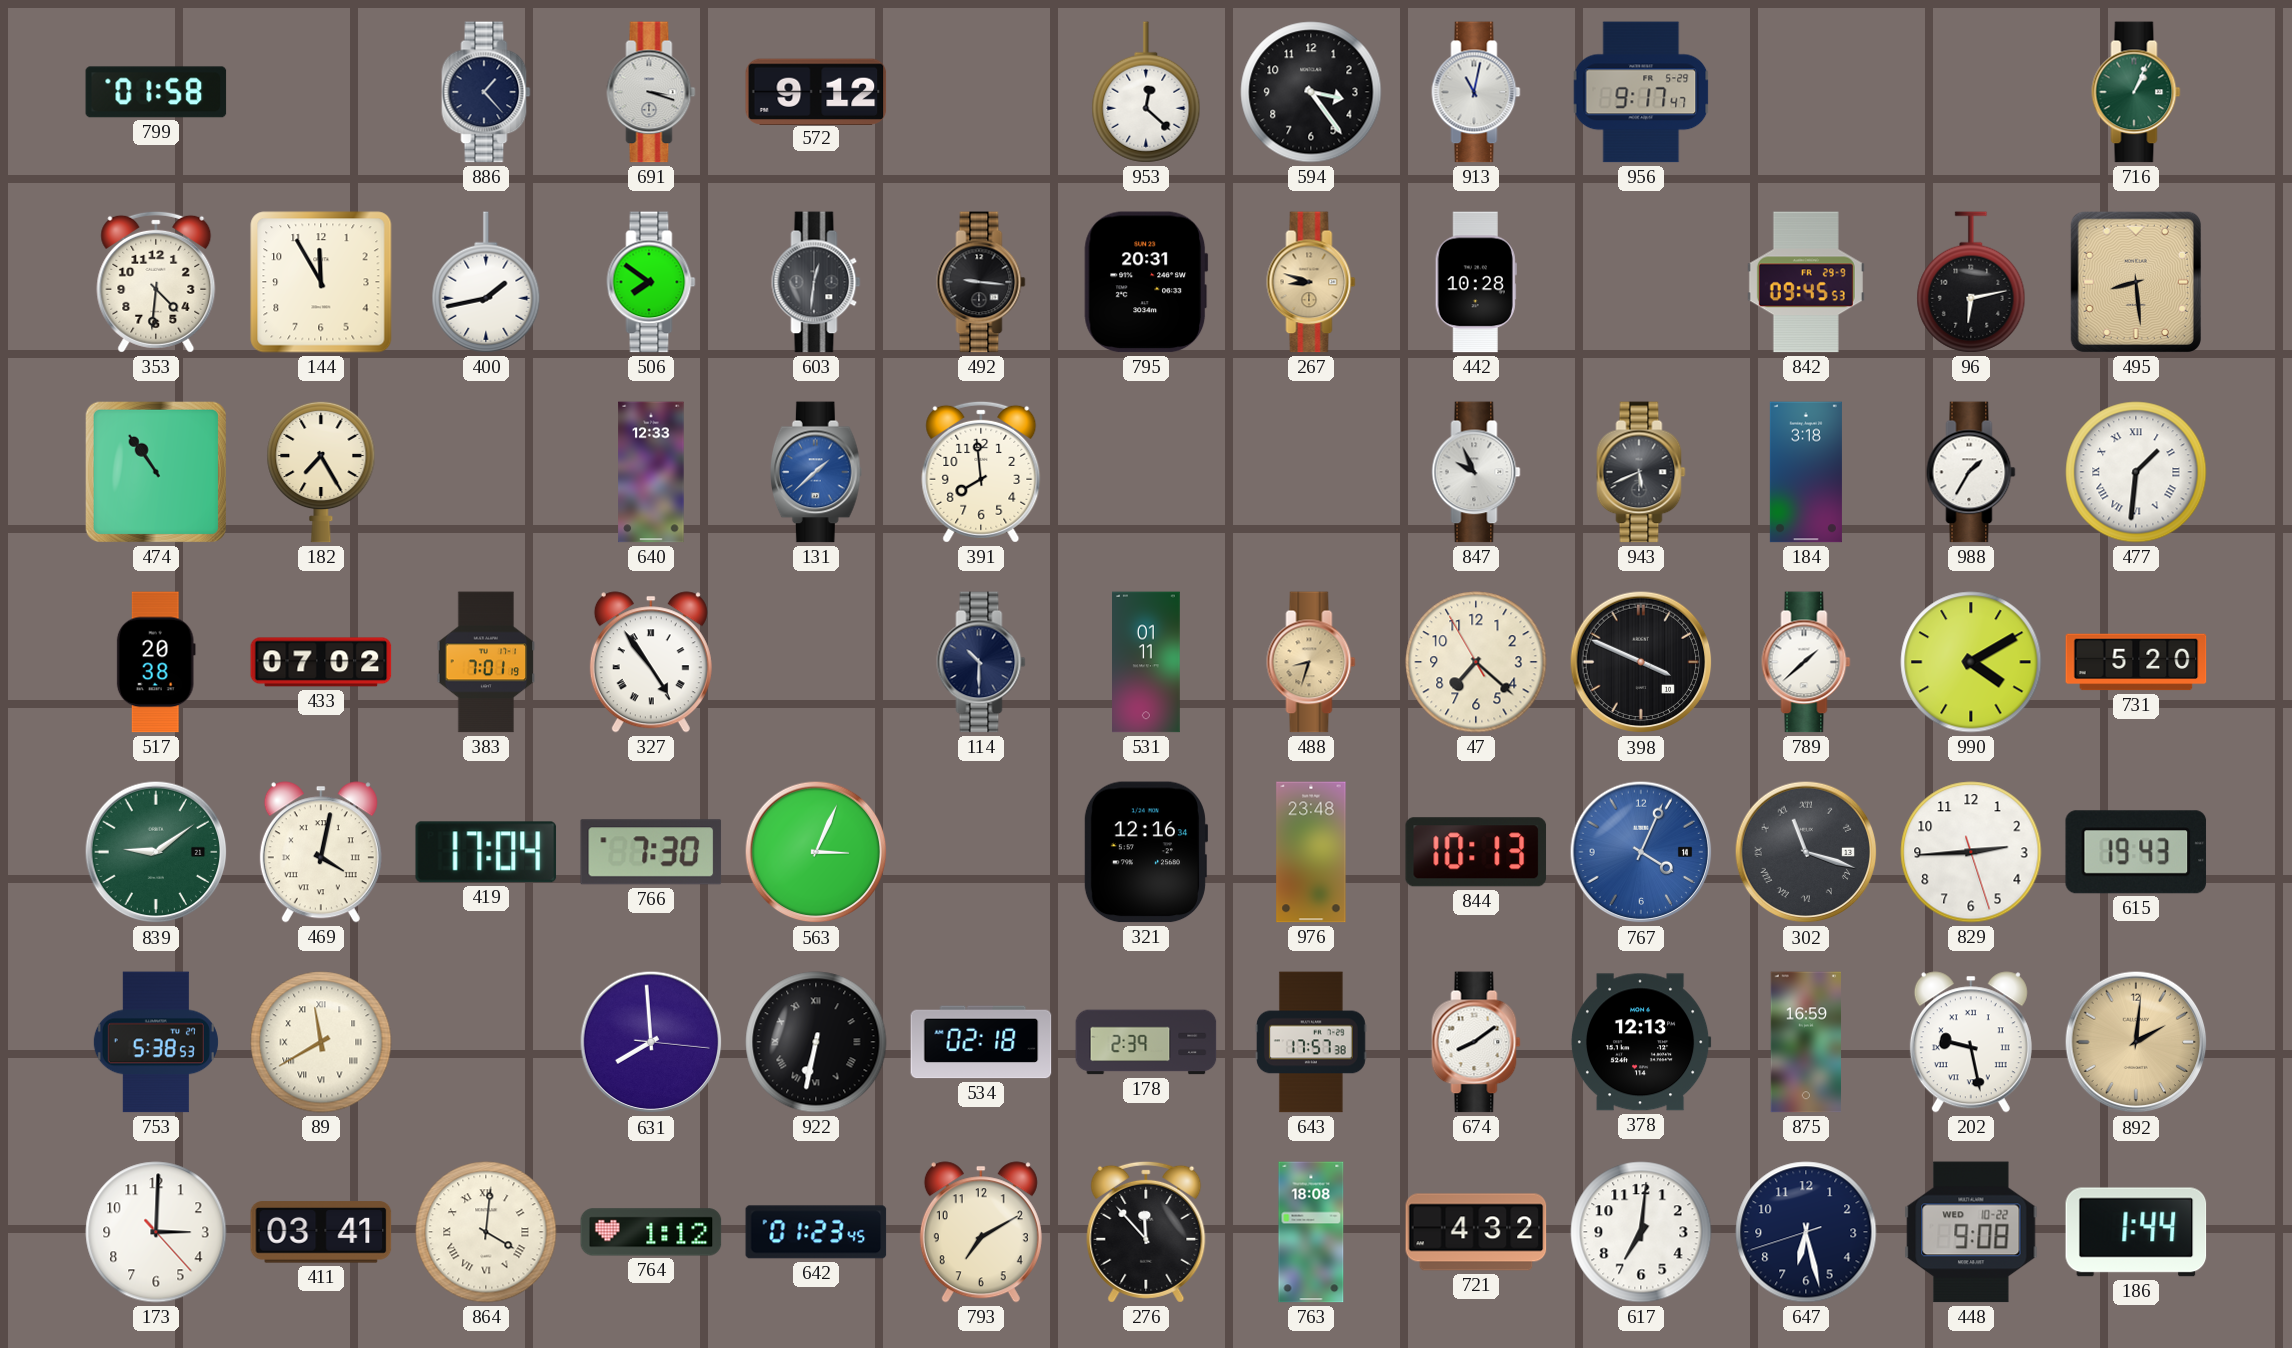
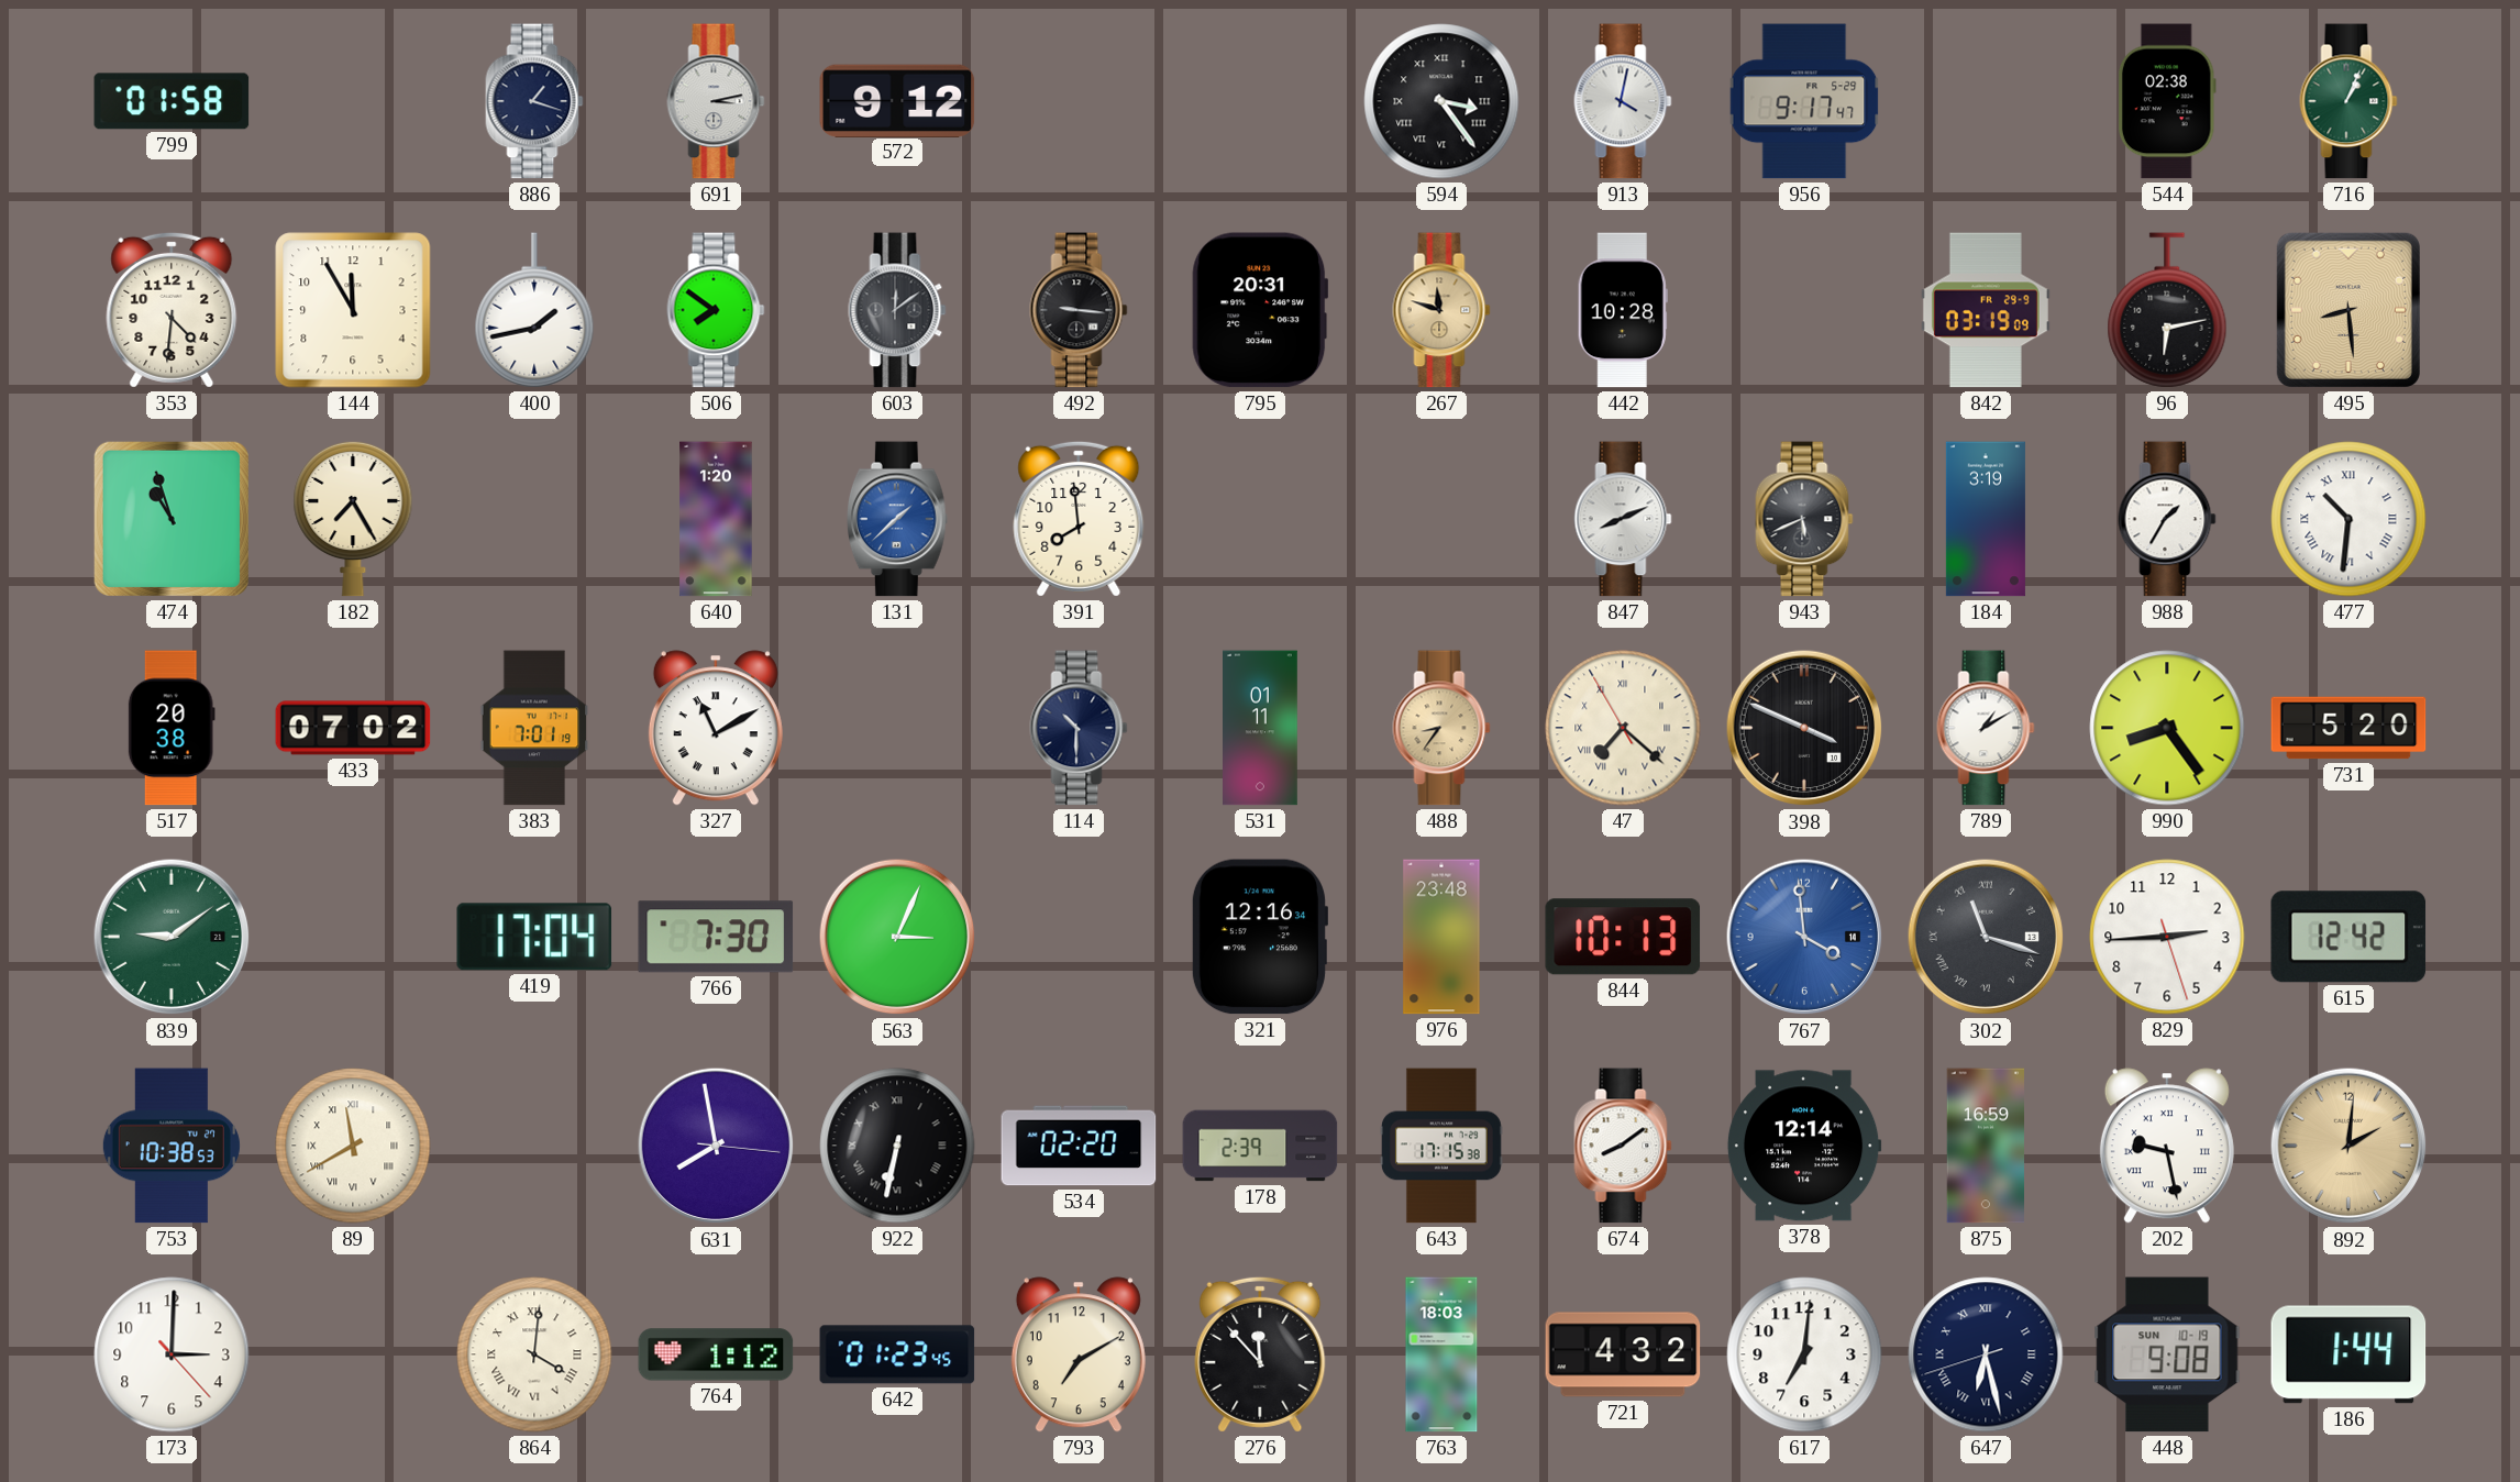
886: 1:23 -> 1:18
691: 3:18 -> 3:13
953: 12:22 -> none
594 numerals: Arabic -> Roman
913: 11:02 -> 4:02
544: none -> 02:38
603: 12:31 -> 12:09
267: 8:48 -> 11:48
842: 09:45 -> 03:19
474: 10:54 -> 10:57
640: 12:33 -> 1:20
847: 9:56 -> 8:11
184: 3:18 -> 3:19
477: 1:31 -> 10:31
327: 4:54 -> 11:10
488: 8:33 -> 8:36
47 numerals: Arabic -> Roman
789: 1:38 -> 1:10
990: 4:10 -> 8:24
469: 4:02 -> none
767: 4:04 -> 3:59
615: 19:43 -> 12:42
753: 5:38 -> 10:38
631: 7:59 -> 7:58
534: 02:18 -> 02:20
643: 17:57 -> 17:15
378: 12:13 -> 12:14
411: 03:41 -> none
763: 18:08 -> 18:03
647 numerals: Arabic -> Roman
448 date: WED 10-22 -> SUN 10-19
